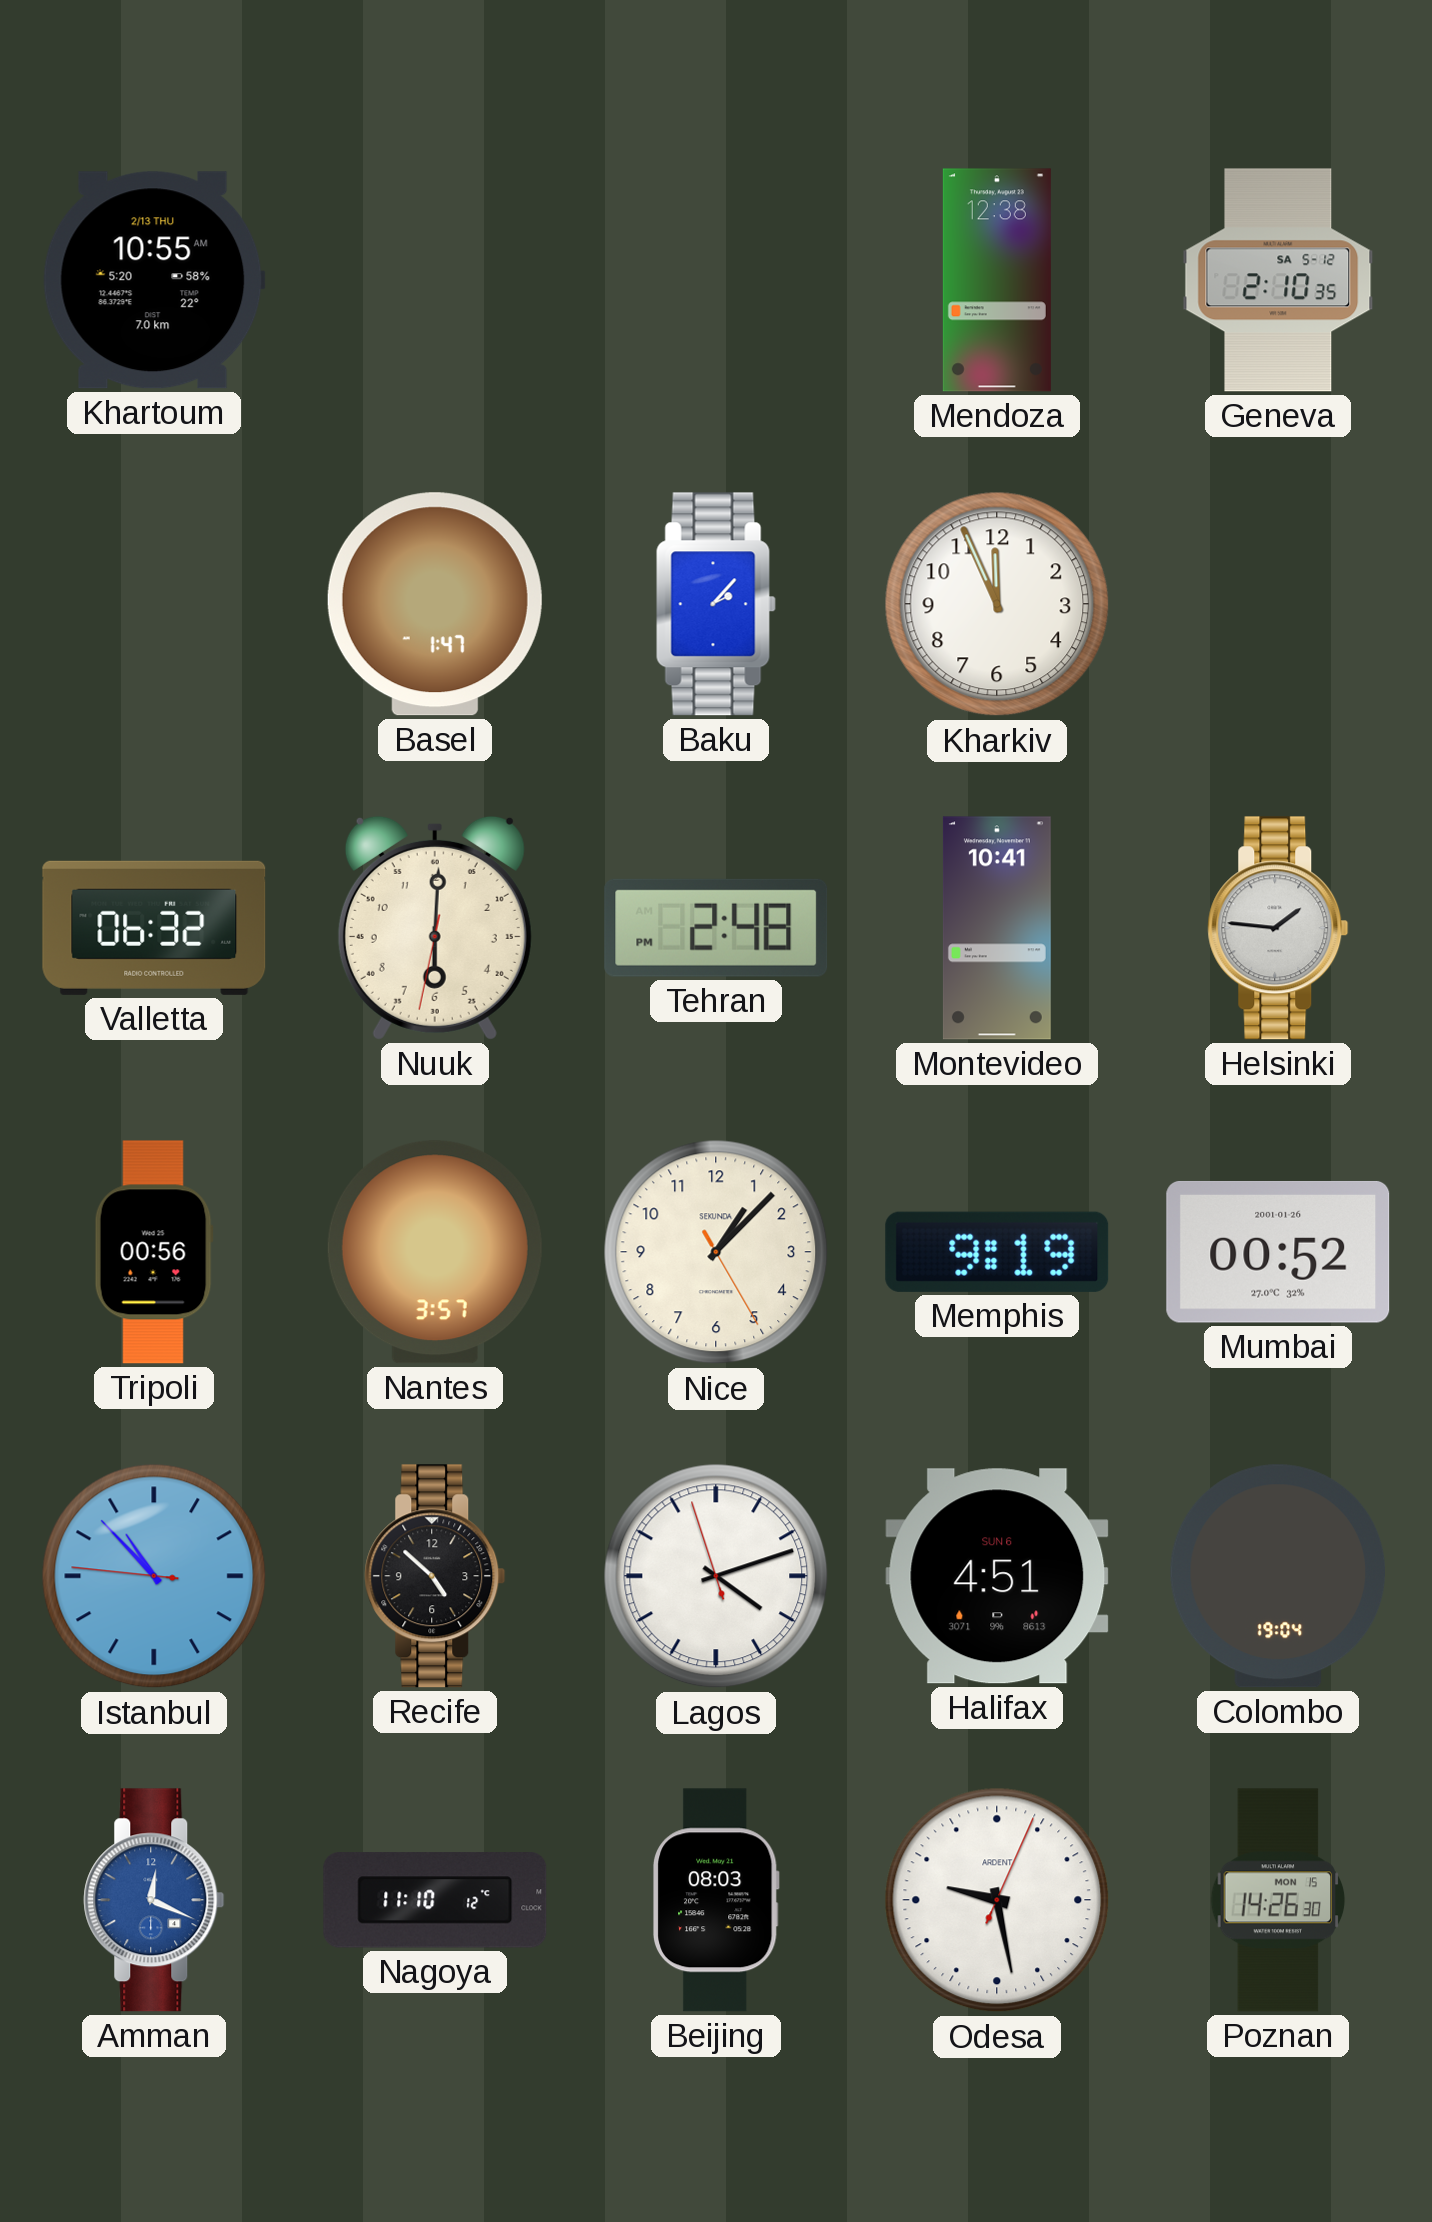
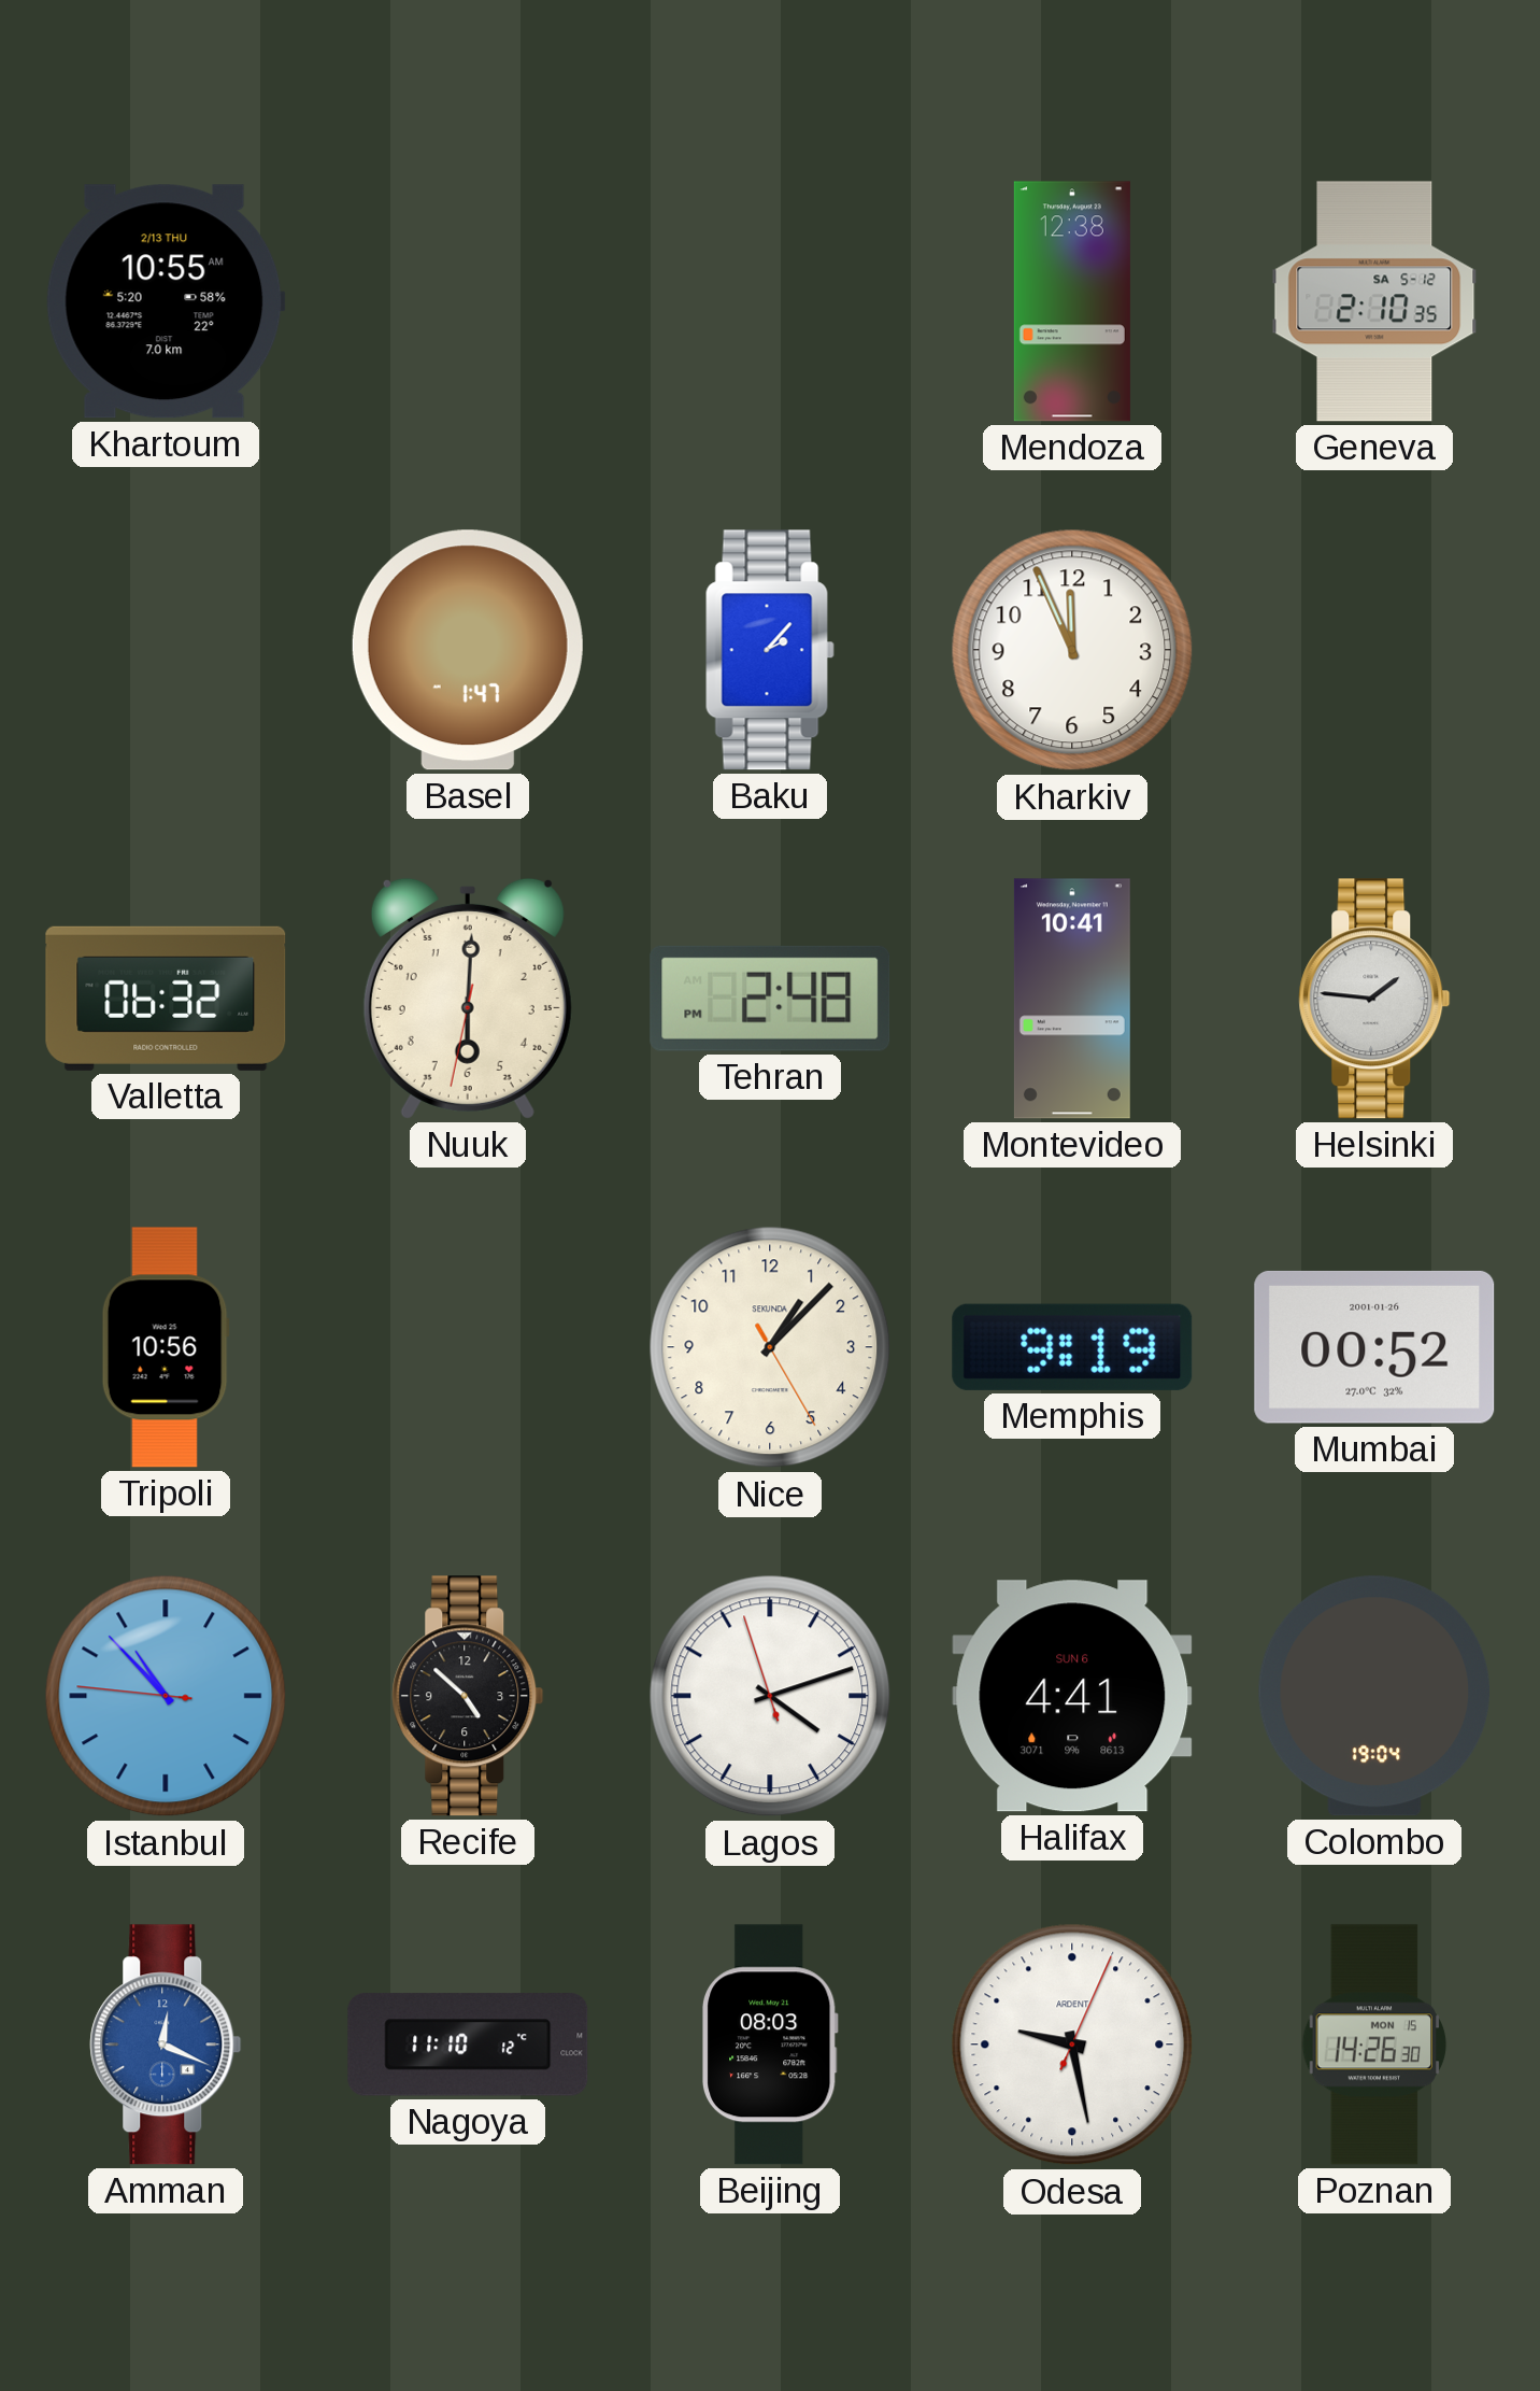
Tripoli: 00:56 -> 10:56
Nantes: 3:57 -> none
Halifax: 4:51 -> 4:41
